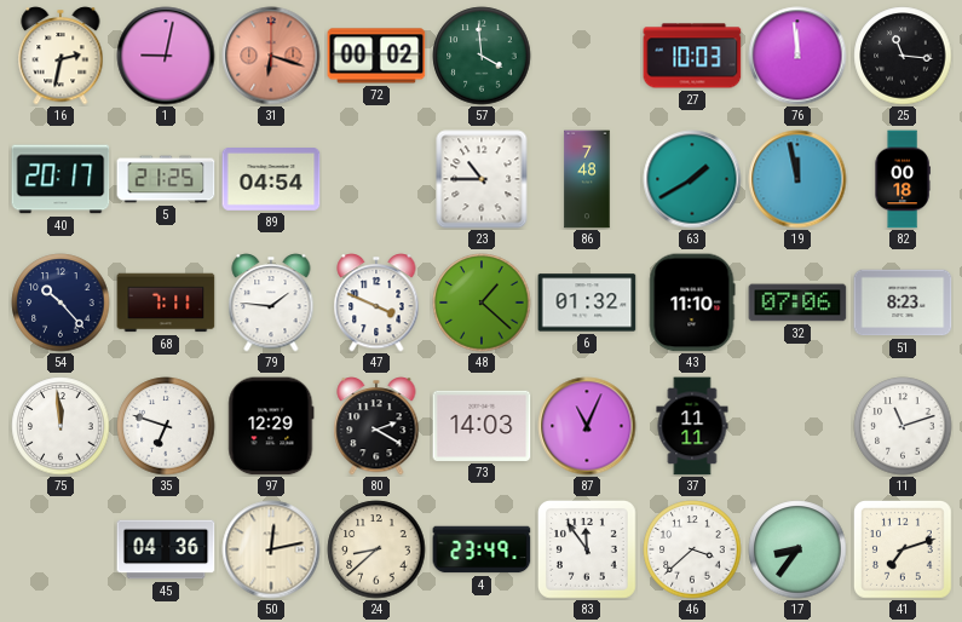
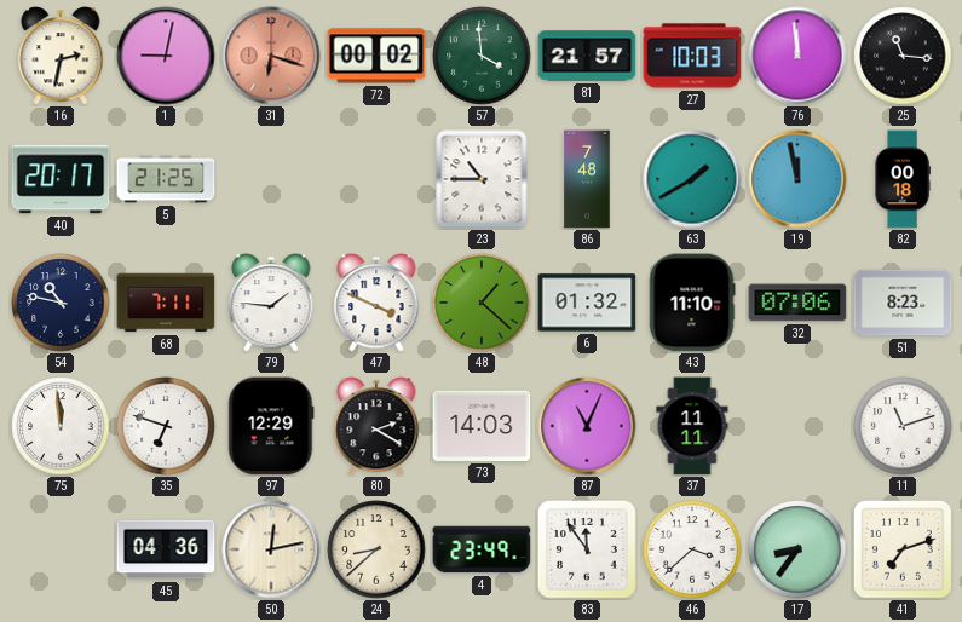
81: none -> 21:57
89: 04:54 -> none
54: 10:23 -> 10:47
